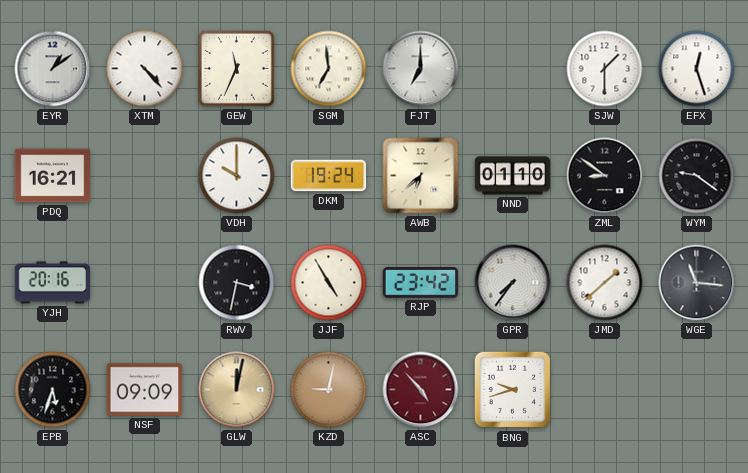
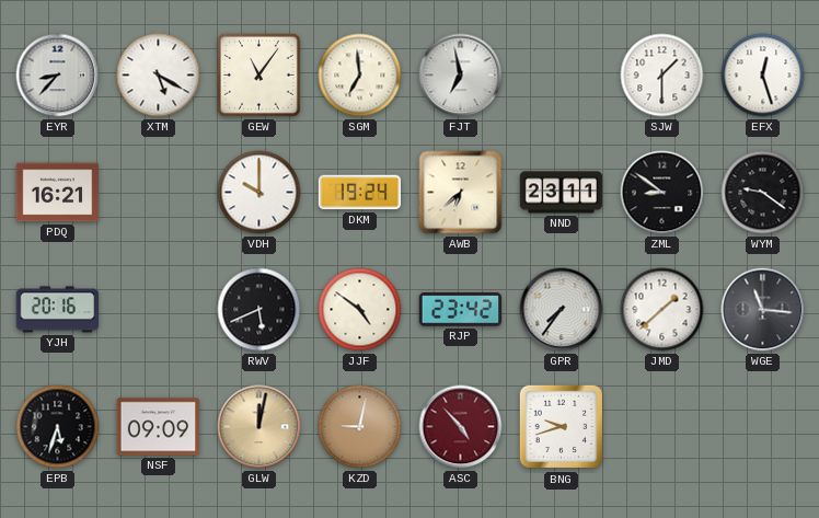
EYR: 1:09 -> 8:37
XTM: 4:23 -> 5:20
GEW: 11:34 -> 11:06
FJT: 7:00 -> 6:58
NND: 01:10 -> 23:11
RWV: 3:32 -> 5:41
JJF: 4:55 -> 4:51
